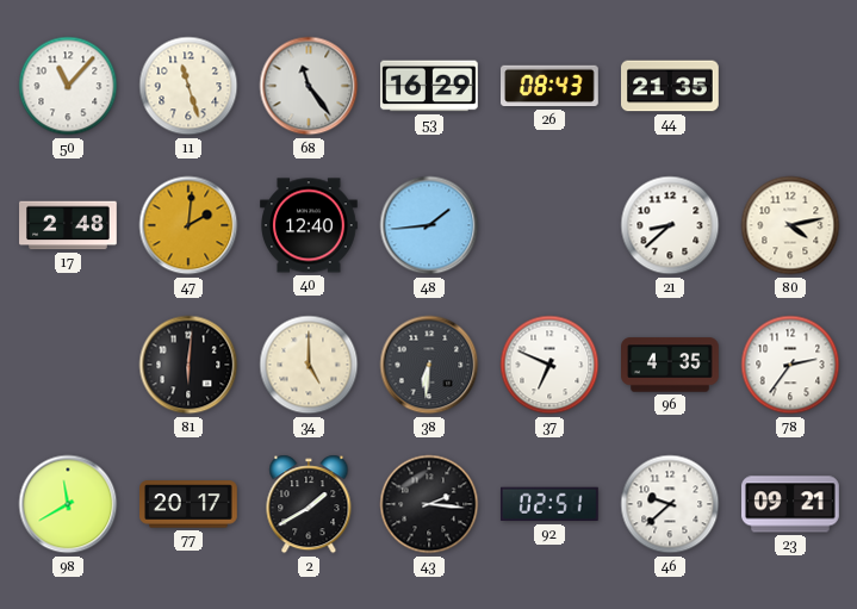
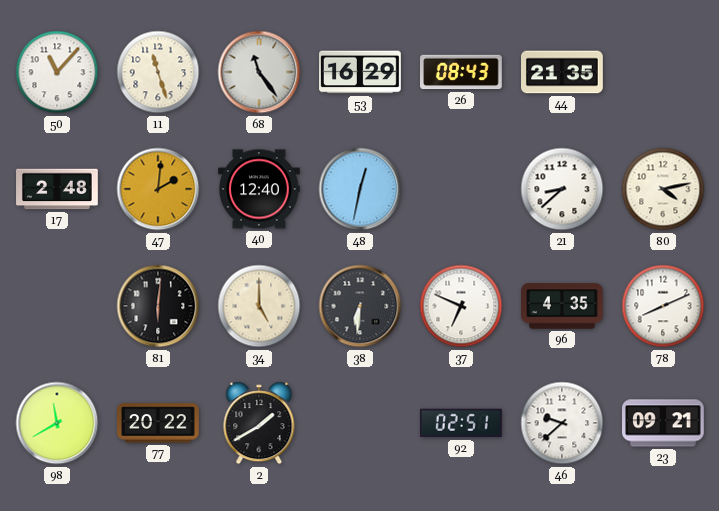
48: 1:44 -> 12:32
78: 2:36 -> 8:11
77: 20:17 -> 20:22
43: 2:16 -> none
